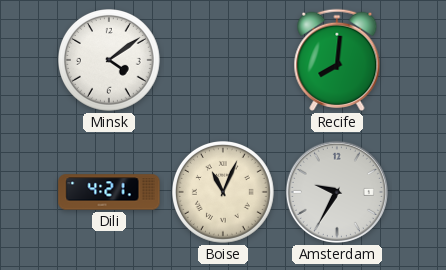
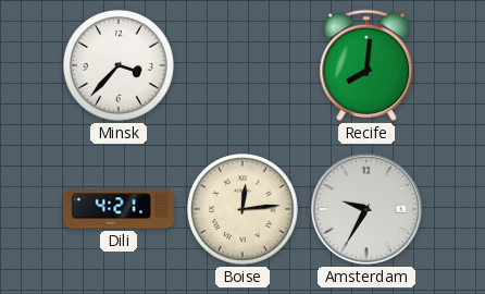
Minsk: 4:09 -> 3:37
Boise: 11:04 -> 12:14
